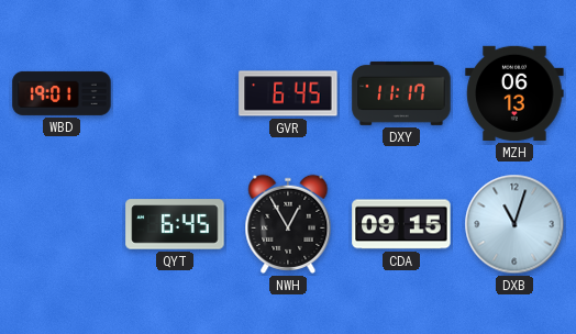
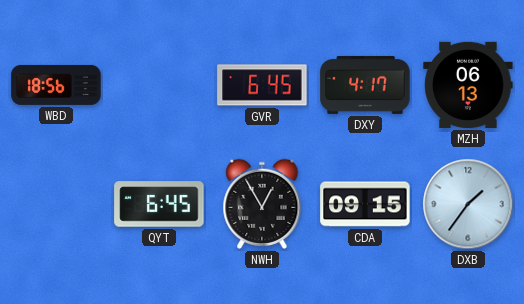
WBD: 19:01 -> 18:56
DXY: 11:17 -> 4:17
DXB: 11:03 -> 1:36
